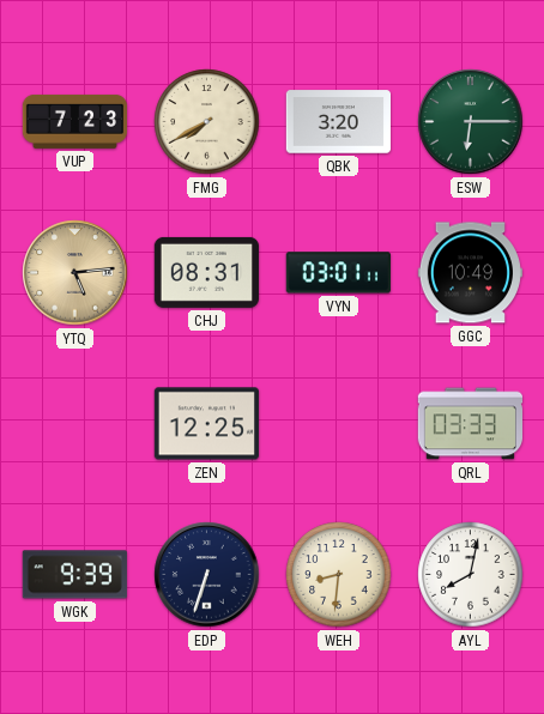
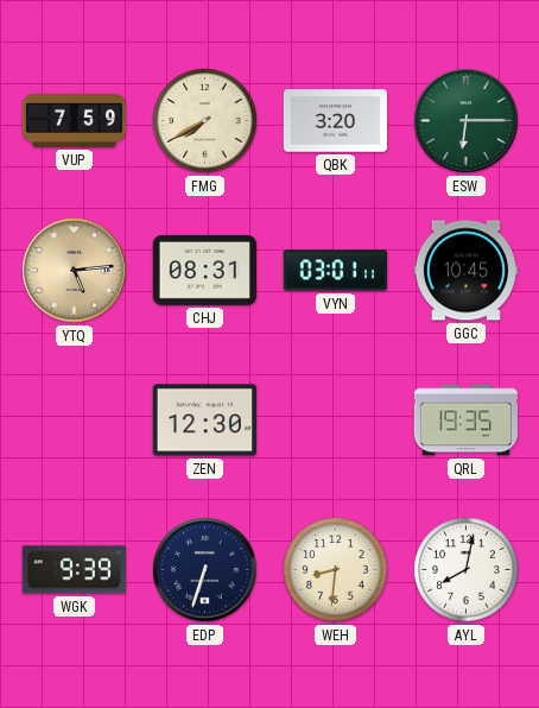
VUP: 7:23 -> 7:59
GGC: 10:49 -> 10:45
ZEN: 12:25 -> 12:30
QRL: 03:33 -> 19:35
